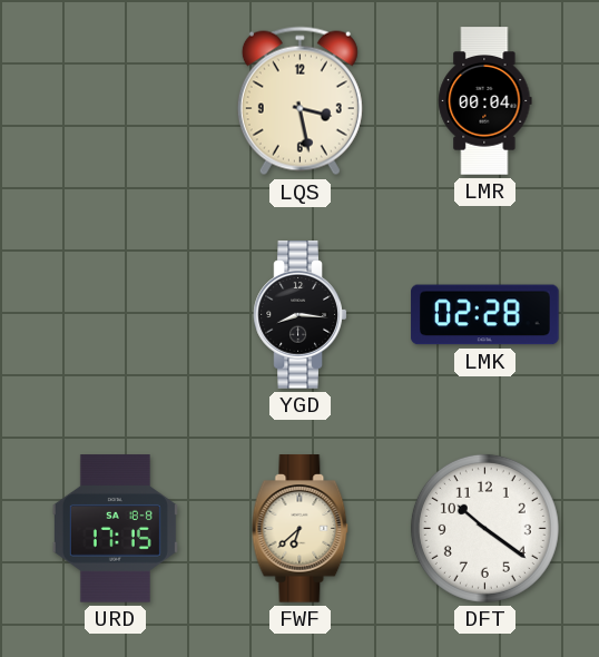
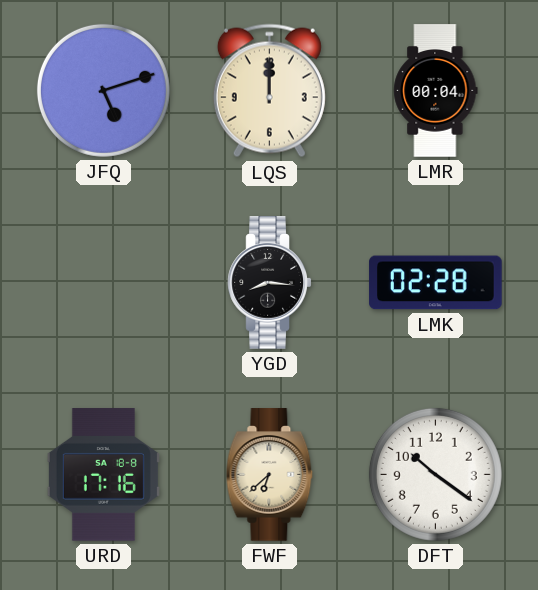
JFQ: none -> 5:12
LQS: 3:28 -> 12:00
URD: 17:15 -> 17:16
